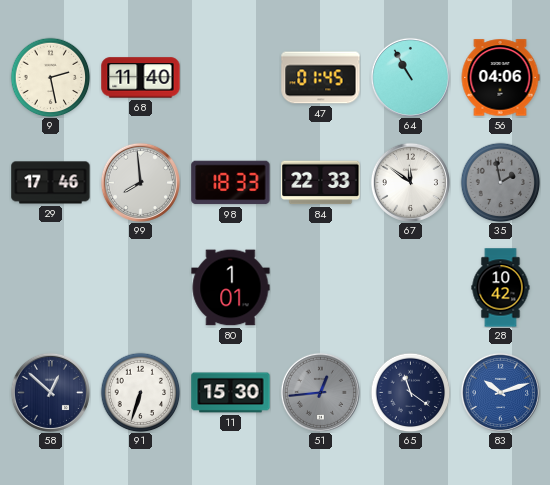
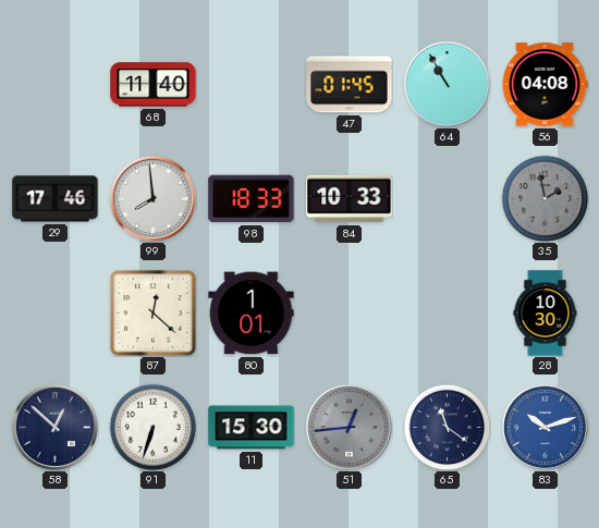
9: 2:28 -> none
56: 04:06 -> 04:08
84: 22:33 -> 10:33
67: 11:51 -> none
87: none -> 12:22
28: 10:42 -> 10:30
